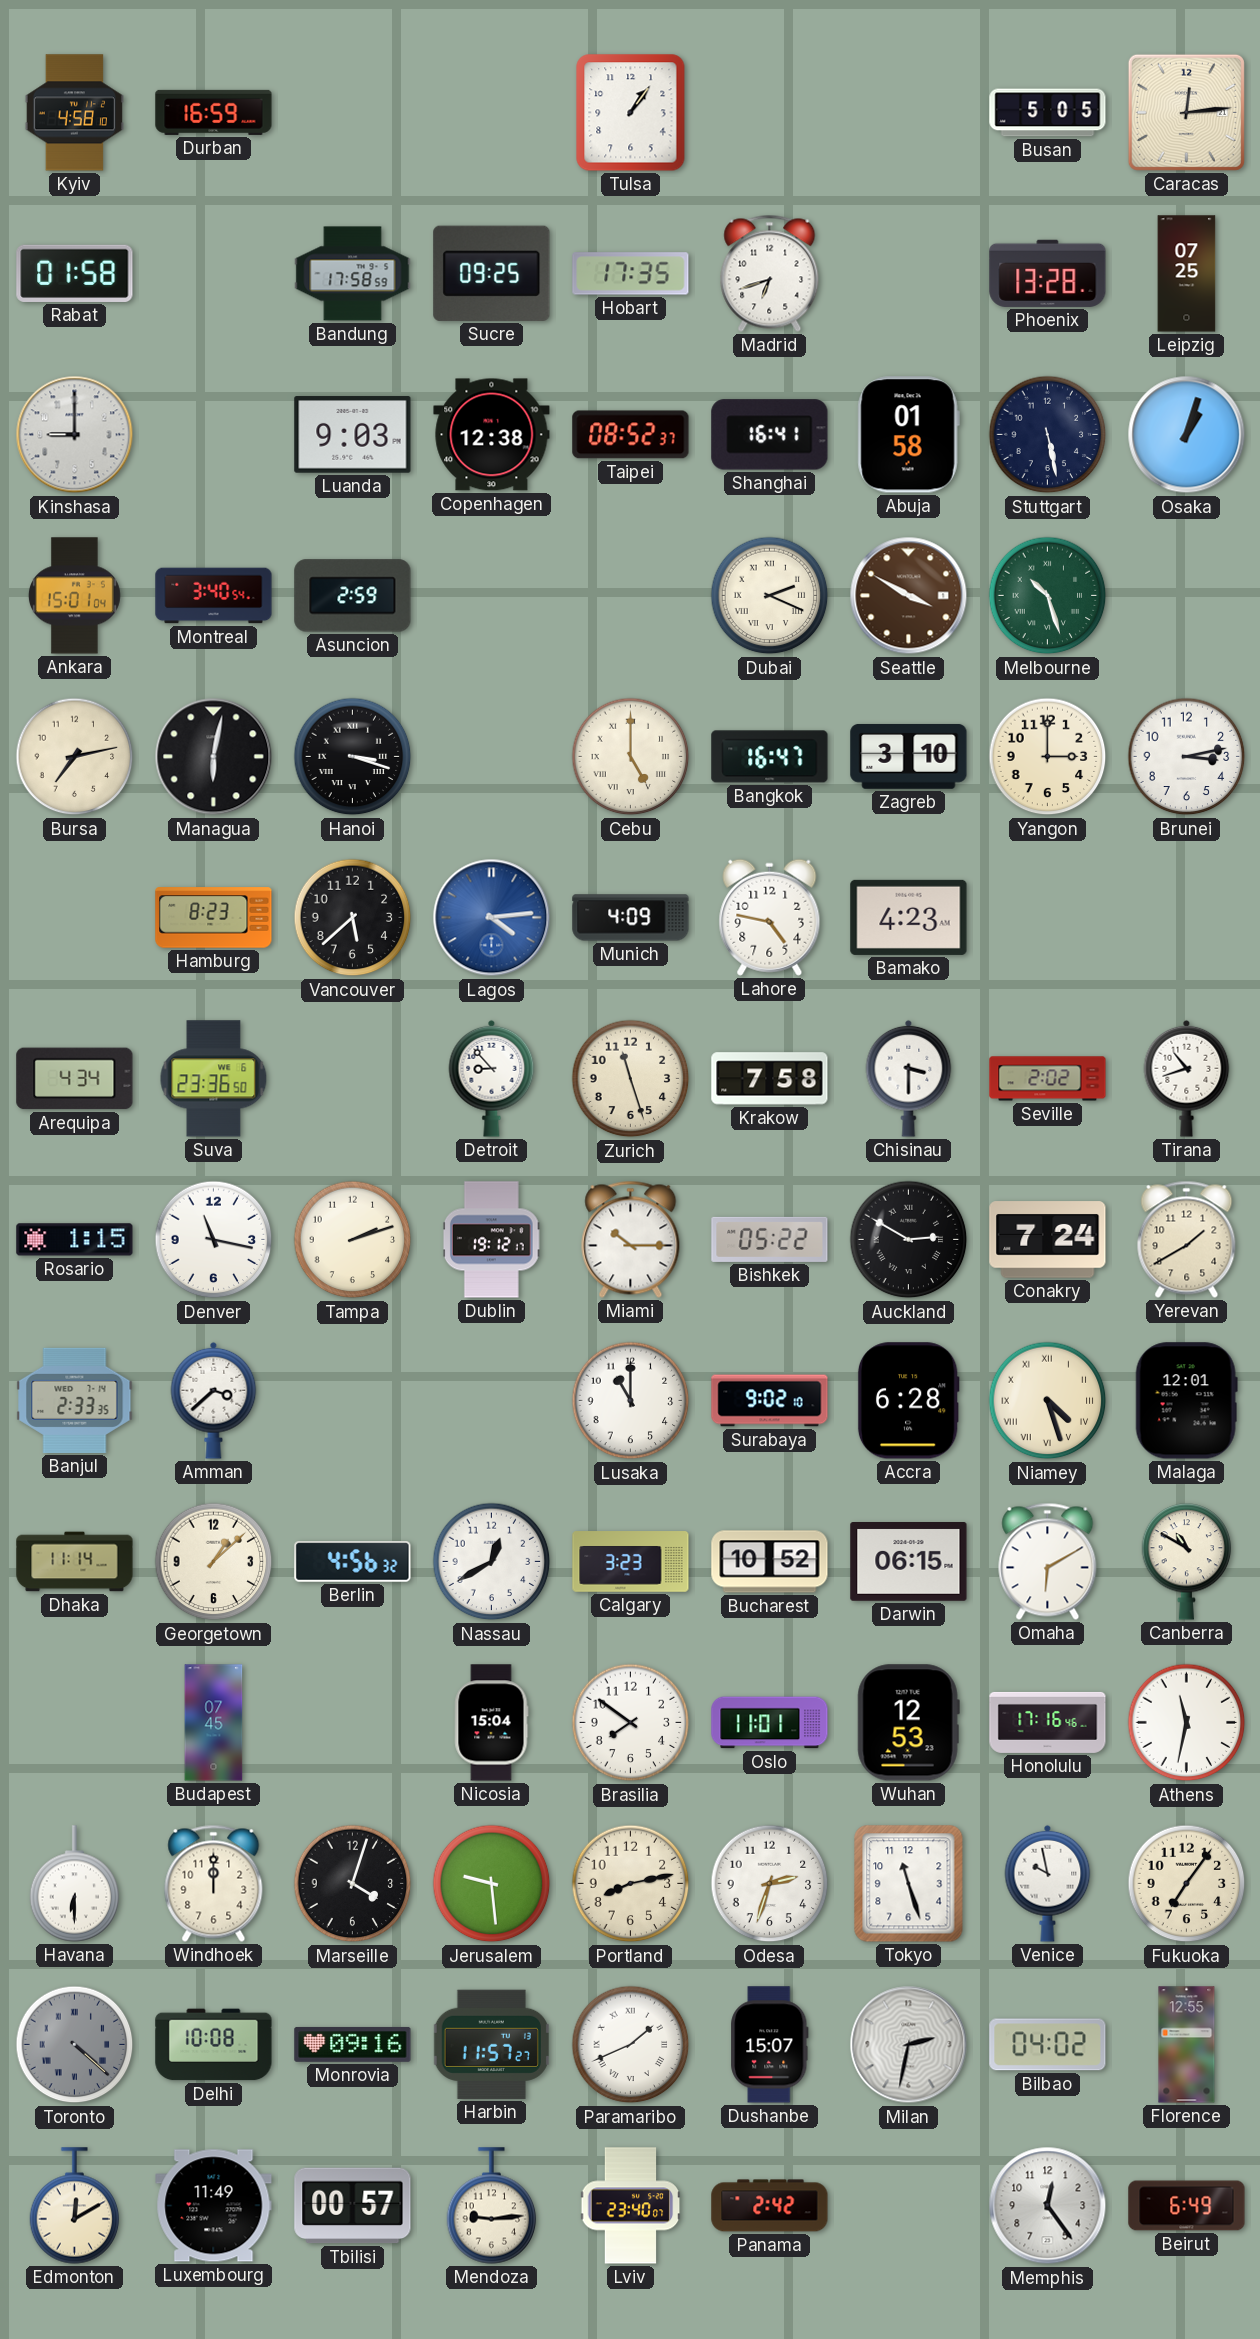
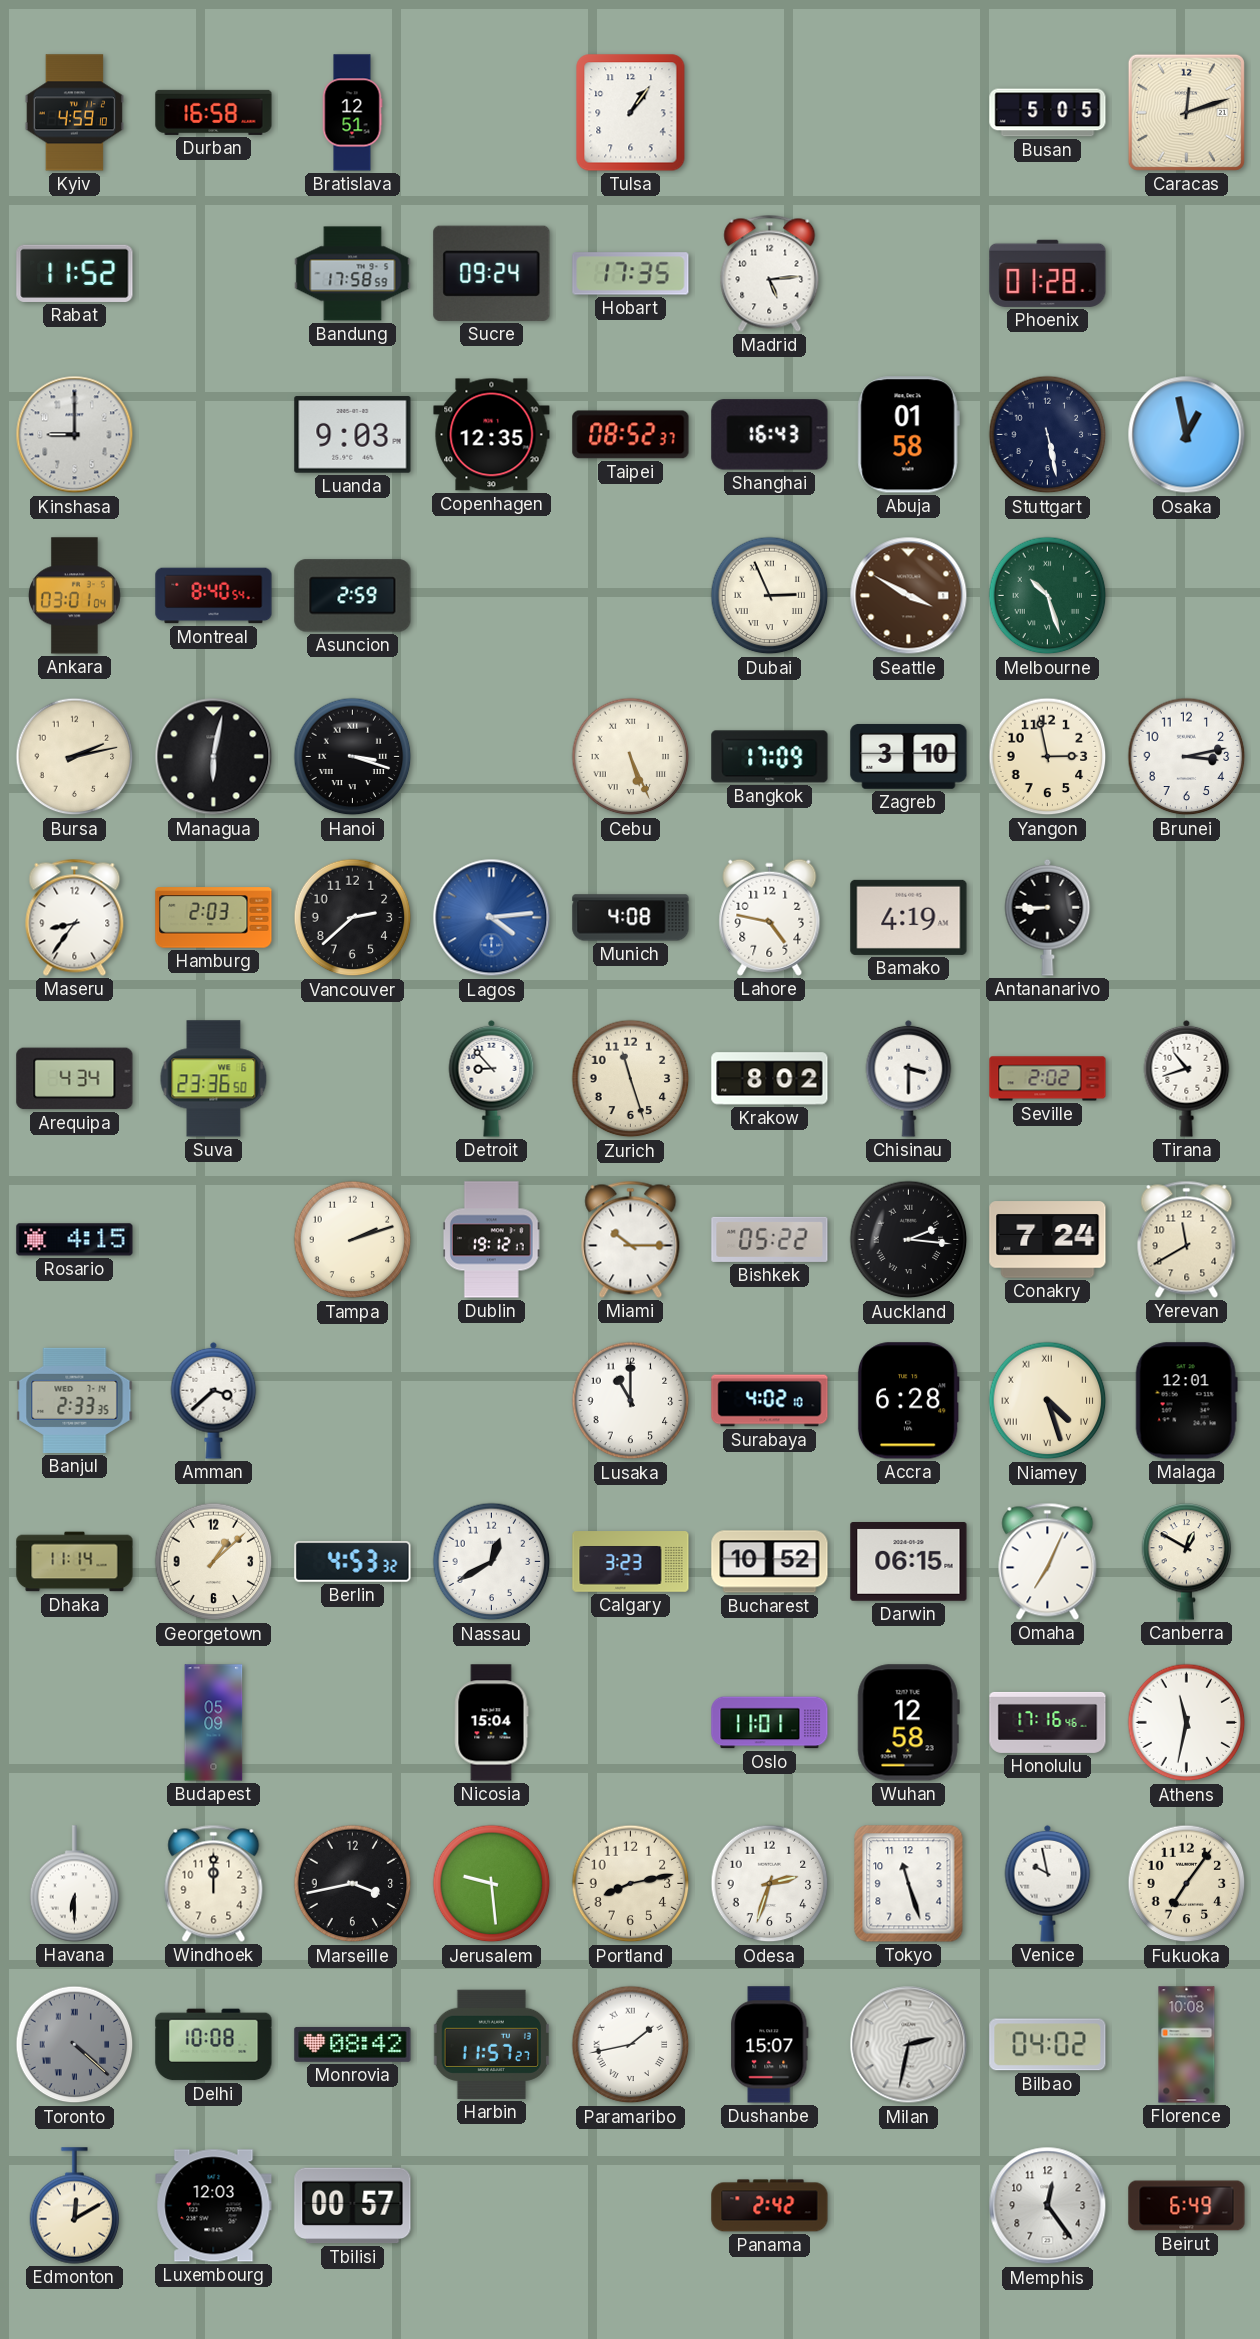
Kyiv: 4:58 -> 4:59
Durban: 16:59 -> 16:58
Bratislava: none -> 12:51
Caracas: 12:14 -> 12:12
Rabat: 01:58 -> 11:52
Sucre: 09:25 -> 09:24
Madrid: 6:42 -> 5:14
Phoenix: 13:28 -> 01:28
Leipzig: 07:25 -> none
Copenhagen: 12:38 -> 12:35
Shanghai: 16:41 -> 16:43
Osaka: 1:03 -> 12:58
Ankara: 15:01 -> 03:01
Montreal: 3:40 -> 8:40
Dubai: 2:19 -> 2:56
Bursa: 7:13 -> 2:13
Cebu: 5:00 -> 5:26
Bangkok: 16:47 -> 17:09
Yangon: 3:00 -> 2:58
Maseru: none -> 8:36
Hamburg: 8:23 -> 2:03
Vancouver: 5:38 -> 2:38
Munich: 4:09 -> 4:08
Bamako: 4:23 -> 4:19
Antananarivo: none -> 8:45
Krakow: 7:58 -> 8:02
Rosario: 1:15 -> 4:15
Denver: 11:17 -> none
Auckland: 2:50 -> 2:16
Yerevan: 1:40 -> 11:40
Surabaya: 9:02 -> 4:02
Berlin: 4:56 -> 4:53
Omaha: 6:10 -> 7:04
Canberra: 10:50 -> 12:50
Budapest: 07:45 -> 05:09
Brasilia: 7:51 -> none
Wuhan: 12:53 -> 12:58
Marseille: 4:03 -> 3:43
Monrovia: 09:16 -> 08:42
Paramaribo: 1:41 -> 1:43
Florence: 12:55 -> 10:08
Luxembourg: 11:49 -> 12:03
Mendoza: 9:14 -> none
Lviv: 23:40 -> none
